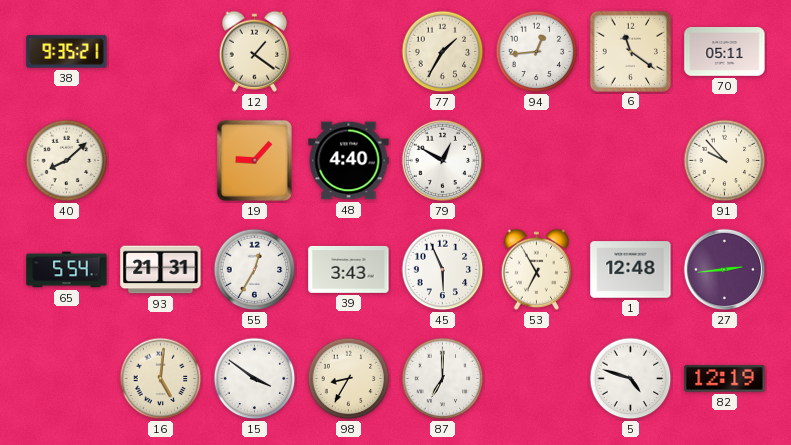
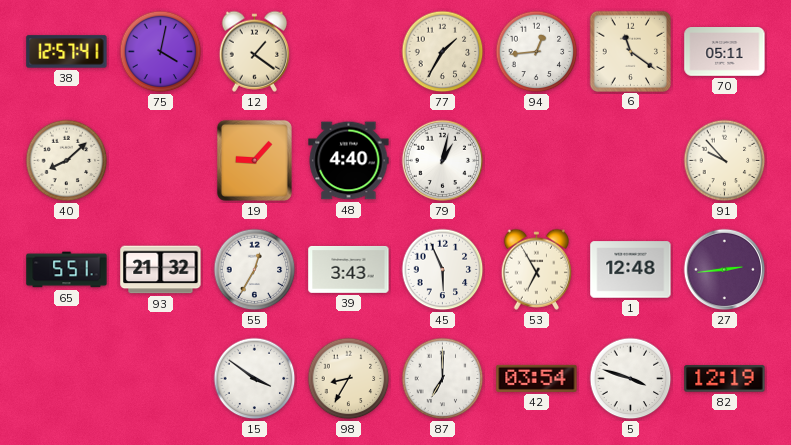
38: 9:35 -> 12:57
75: none -> 4:02
79: 12:50 -> 1:02
65: 5:54 -> 5:51
93: 21:31 -> 21:32
16: 5:01 -> none
42: none -> 03:54
5: 4:48 -> 3:48
